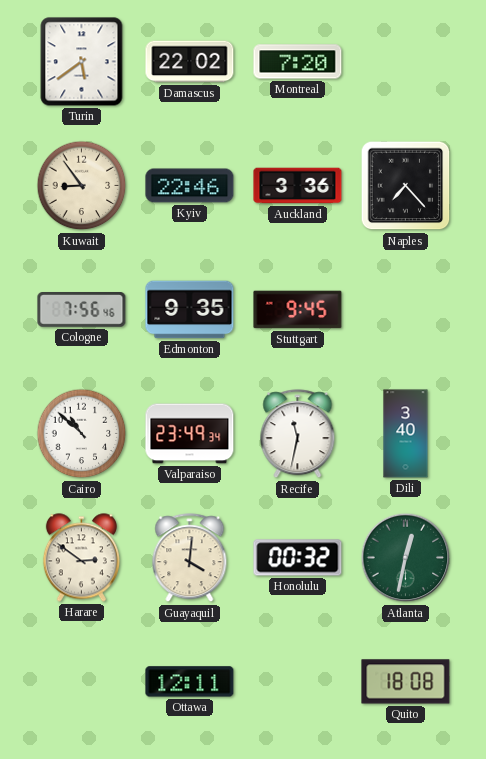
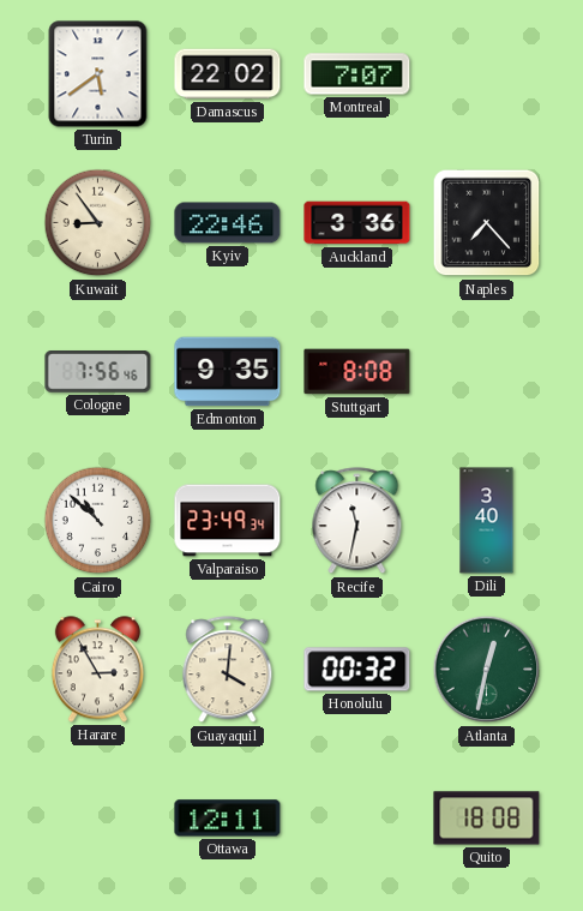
Montreal: 7:20 -> 7:07
Stuttgart: 9:45 -> 8:08
Harare: 2:51 -> 2:55
